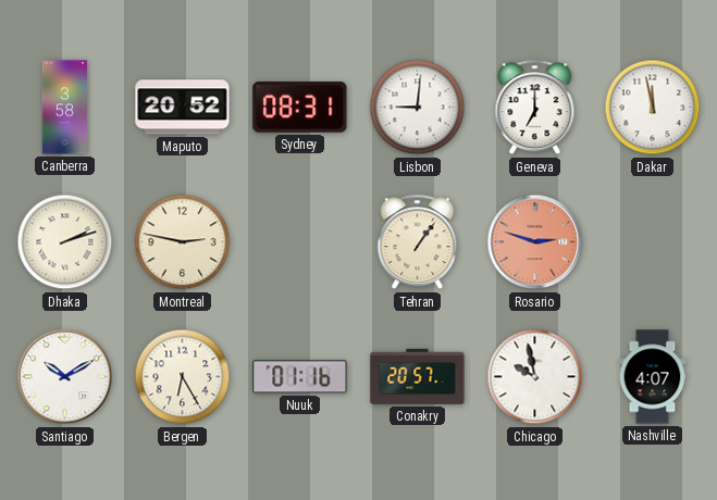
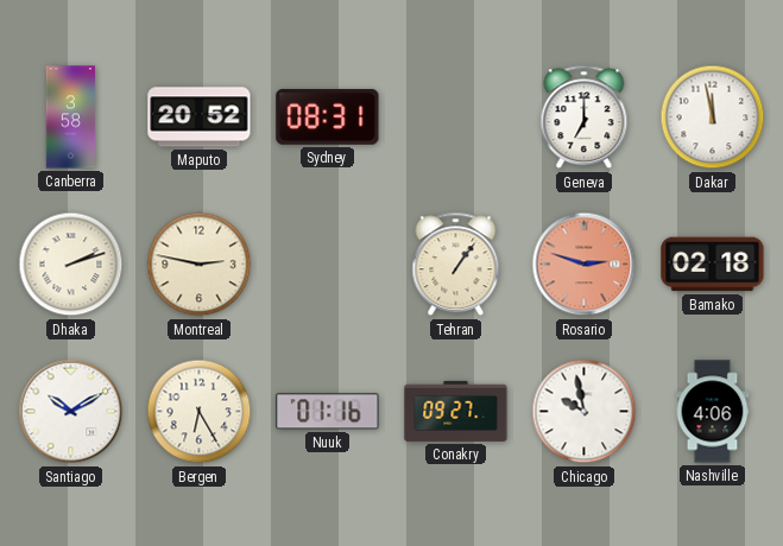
Lisbon: 9:01 -> none
Bamako: none -> 02:18
Conakry: 20:57 -> 09:27
Nashville: 4:07 -> 4:06
